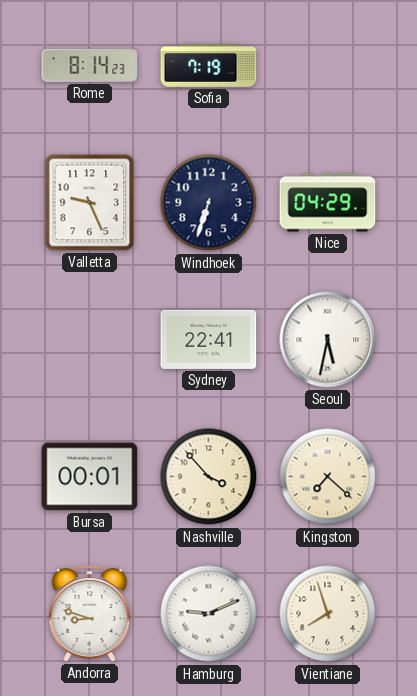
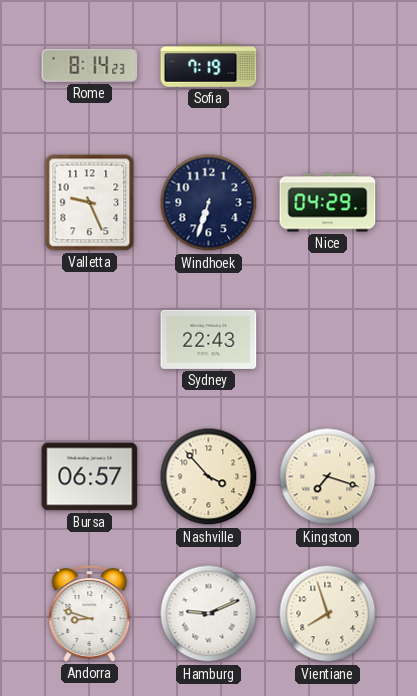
Sydney: 22:41 -> 22:43
Seoul: 5:32 -> none
Bursa: 00:01 -> 06:57
Kingston: 7:22 -> 7:18
